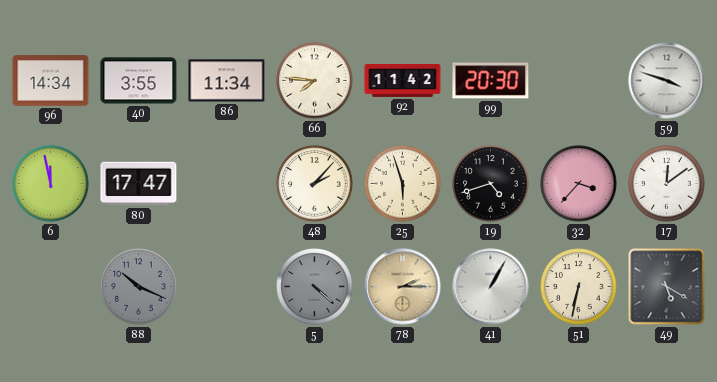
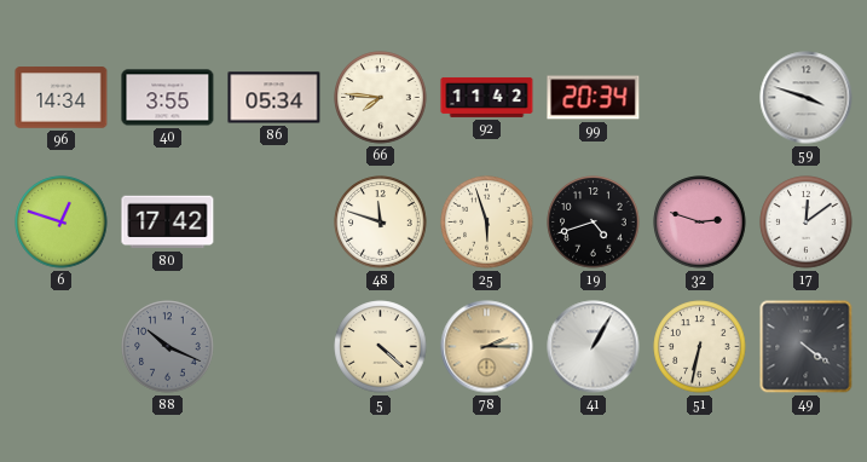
86: 11:34 -> 05:34
99: 20:30 -> 20:34
6: 11:58 -> 12:48
80: 17:47 -> 17:42
48: 2:07 -> 11:48
32: 3:37 -> 2:48
5 dial: grey -> cream
49: 5:20 -> 4:21
